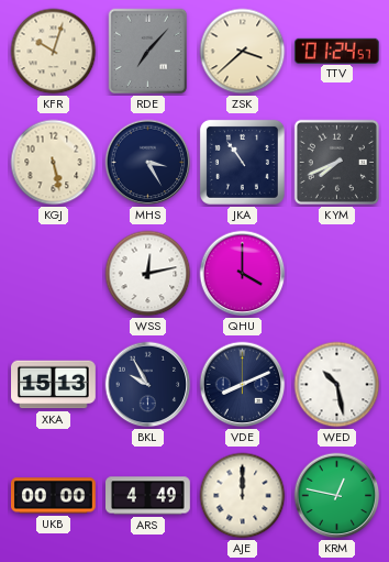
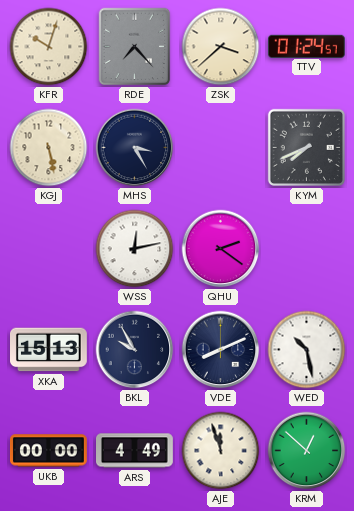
RDE: 7:07 -> 7:23
JKA: 10:54 -> none
QHU: 4:00 -> 2:21
AJE: 12:00 -> 11:57
KRM: 12:47 -> 12:52
